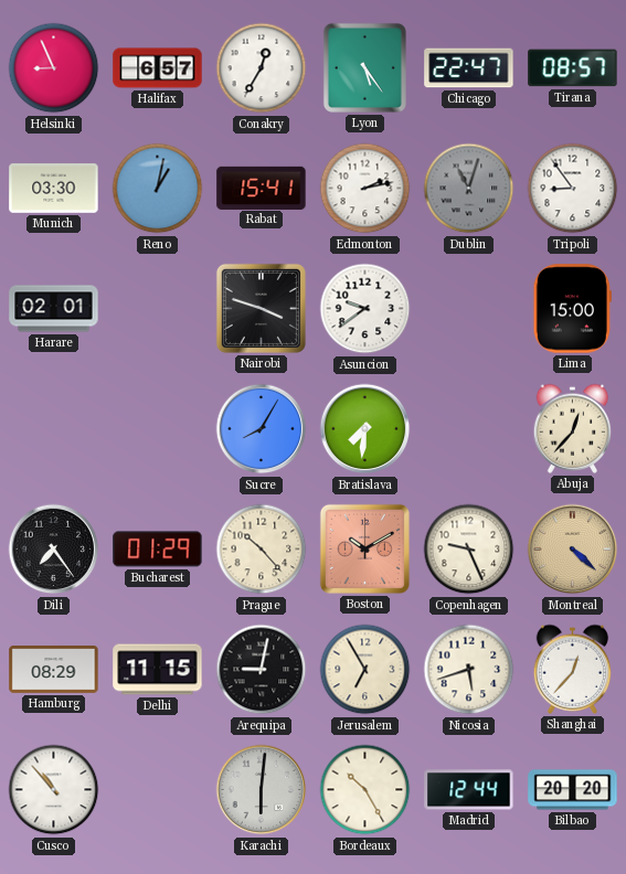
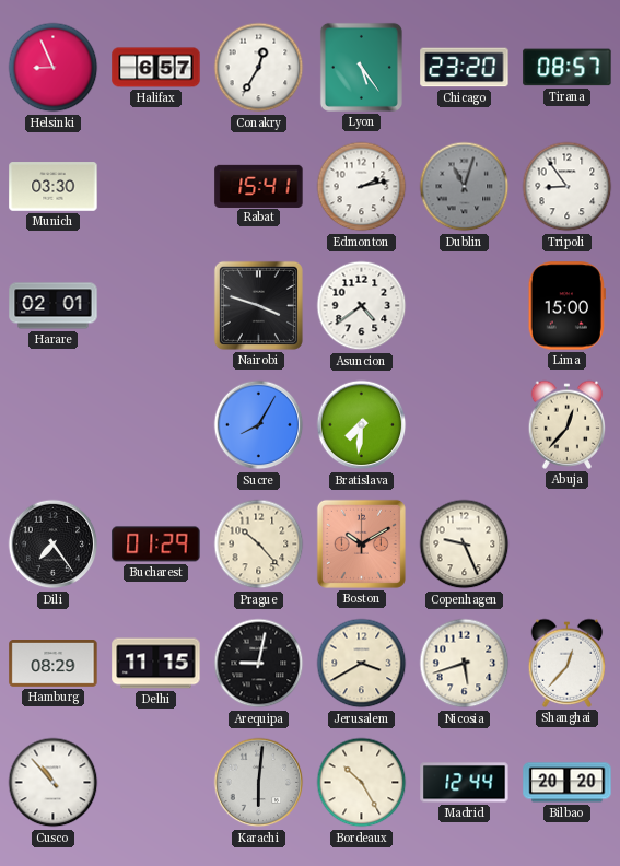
Chicago: 22:47 -> 23:20
Reno: 1:02 -> none
Asuncion: 9:39 -> 4:39
Montreal: 4:22 -> none
Jerusalem: 6:55 -> 3:40
